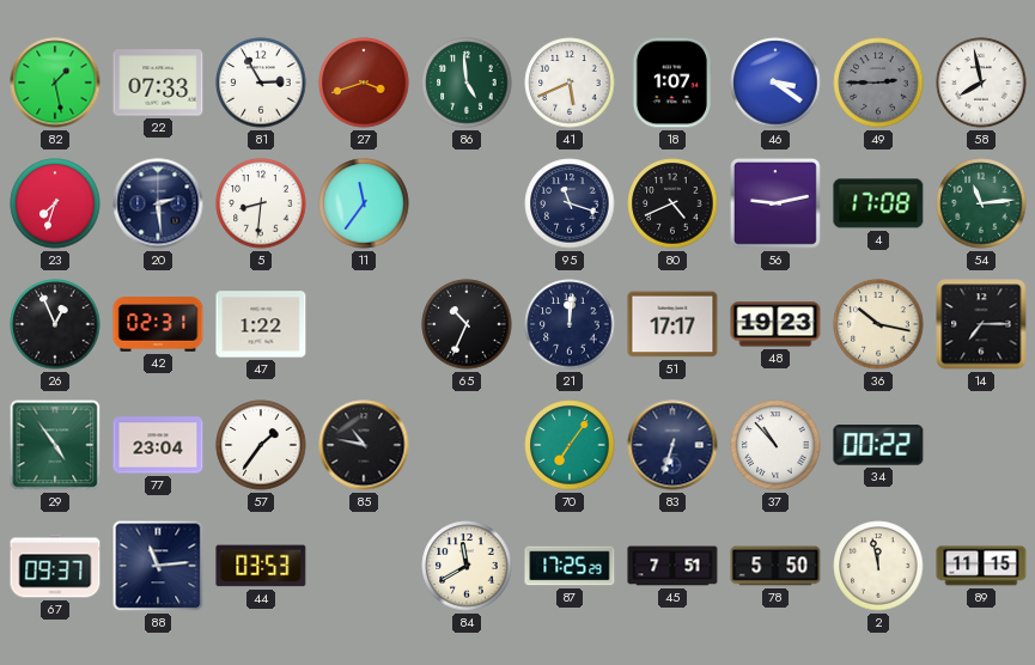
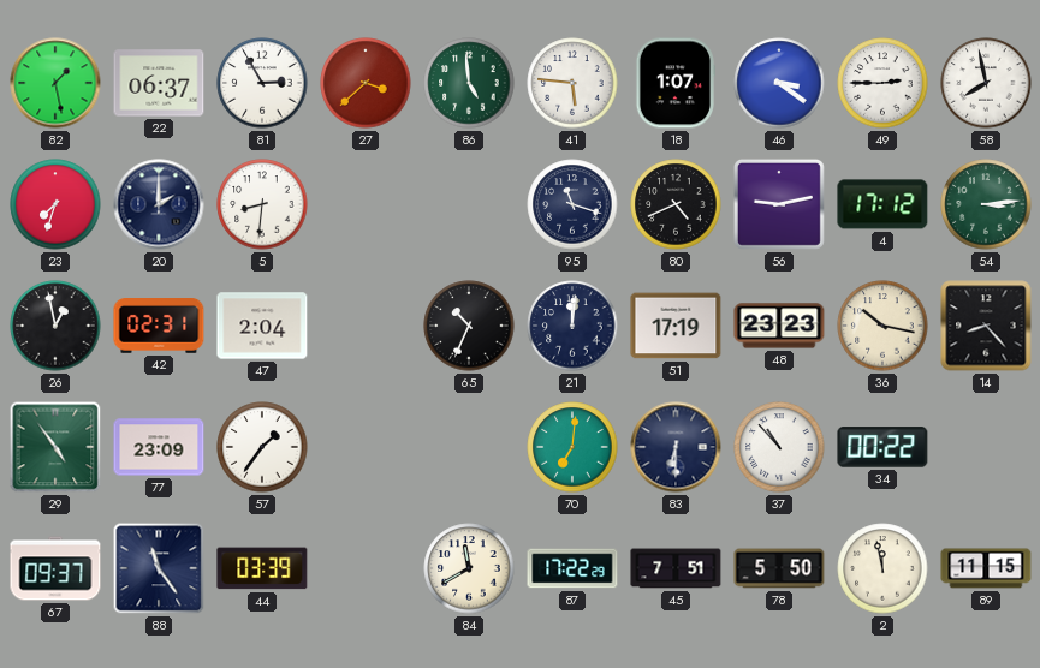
22: 07:33 -> 06:37
27: 3:42 -> 3:38
41: 5:41 -> 5:46
49 dial: grey -> white
20: 2:29 -> 2:00
11: 11:36 -> none
4: 17:08 -> 17:12
54: 11:14 -> 3:14
26: 12:56 -> 12:58
47: 1:22 -> 2:04
51: 17:17 -> 17:19
48: 19:23 -> 23:23
14: 7:15 -> 8:23
77: 23:04 -> 23:09
85: 10:47 -> none
70: 7:06 -> 7:01
83: 6:33 -> 6:30
88: 11:14 -> 11:24
44: 03:53 -> 03:39
87: 17:25 -> 17:22
